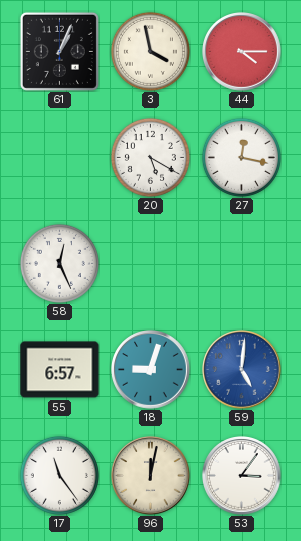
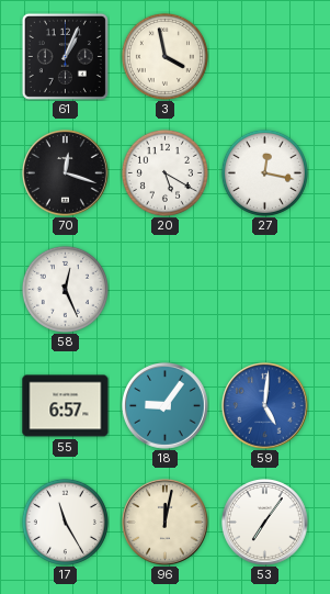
44: 4:15 -> none
70: none -> 12:18
18: 9:03 -> 9:06
17: 11:24 -> 11:25
53: 3:06 -> 7:06
